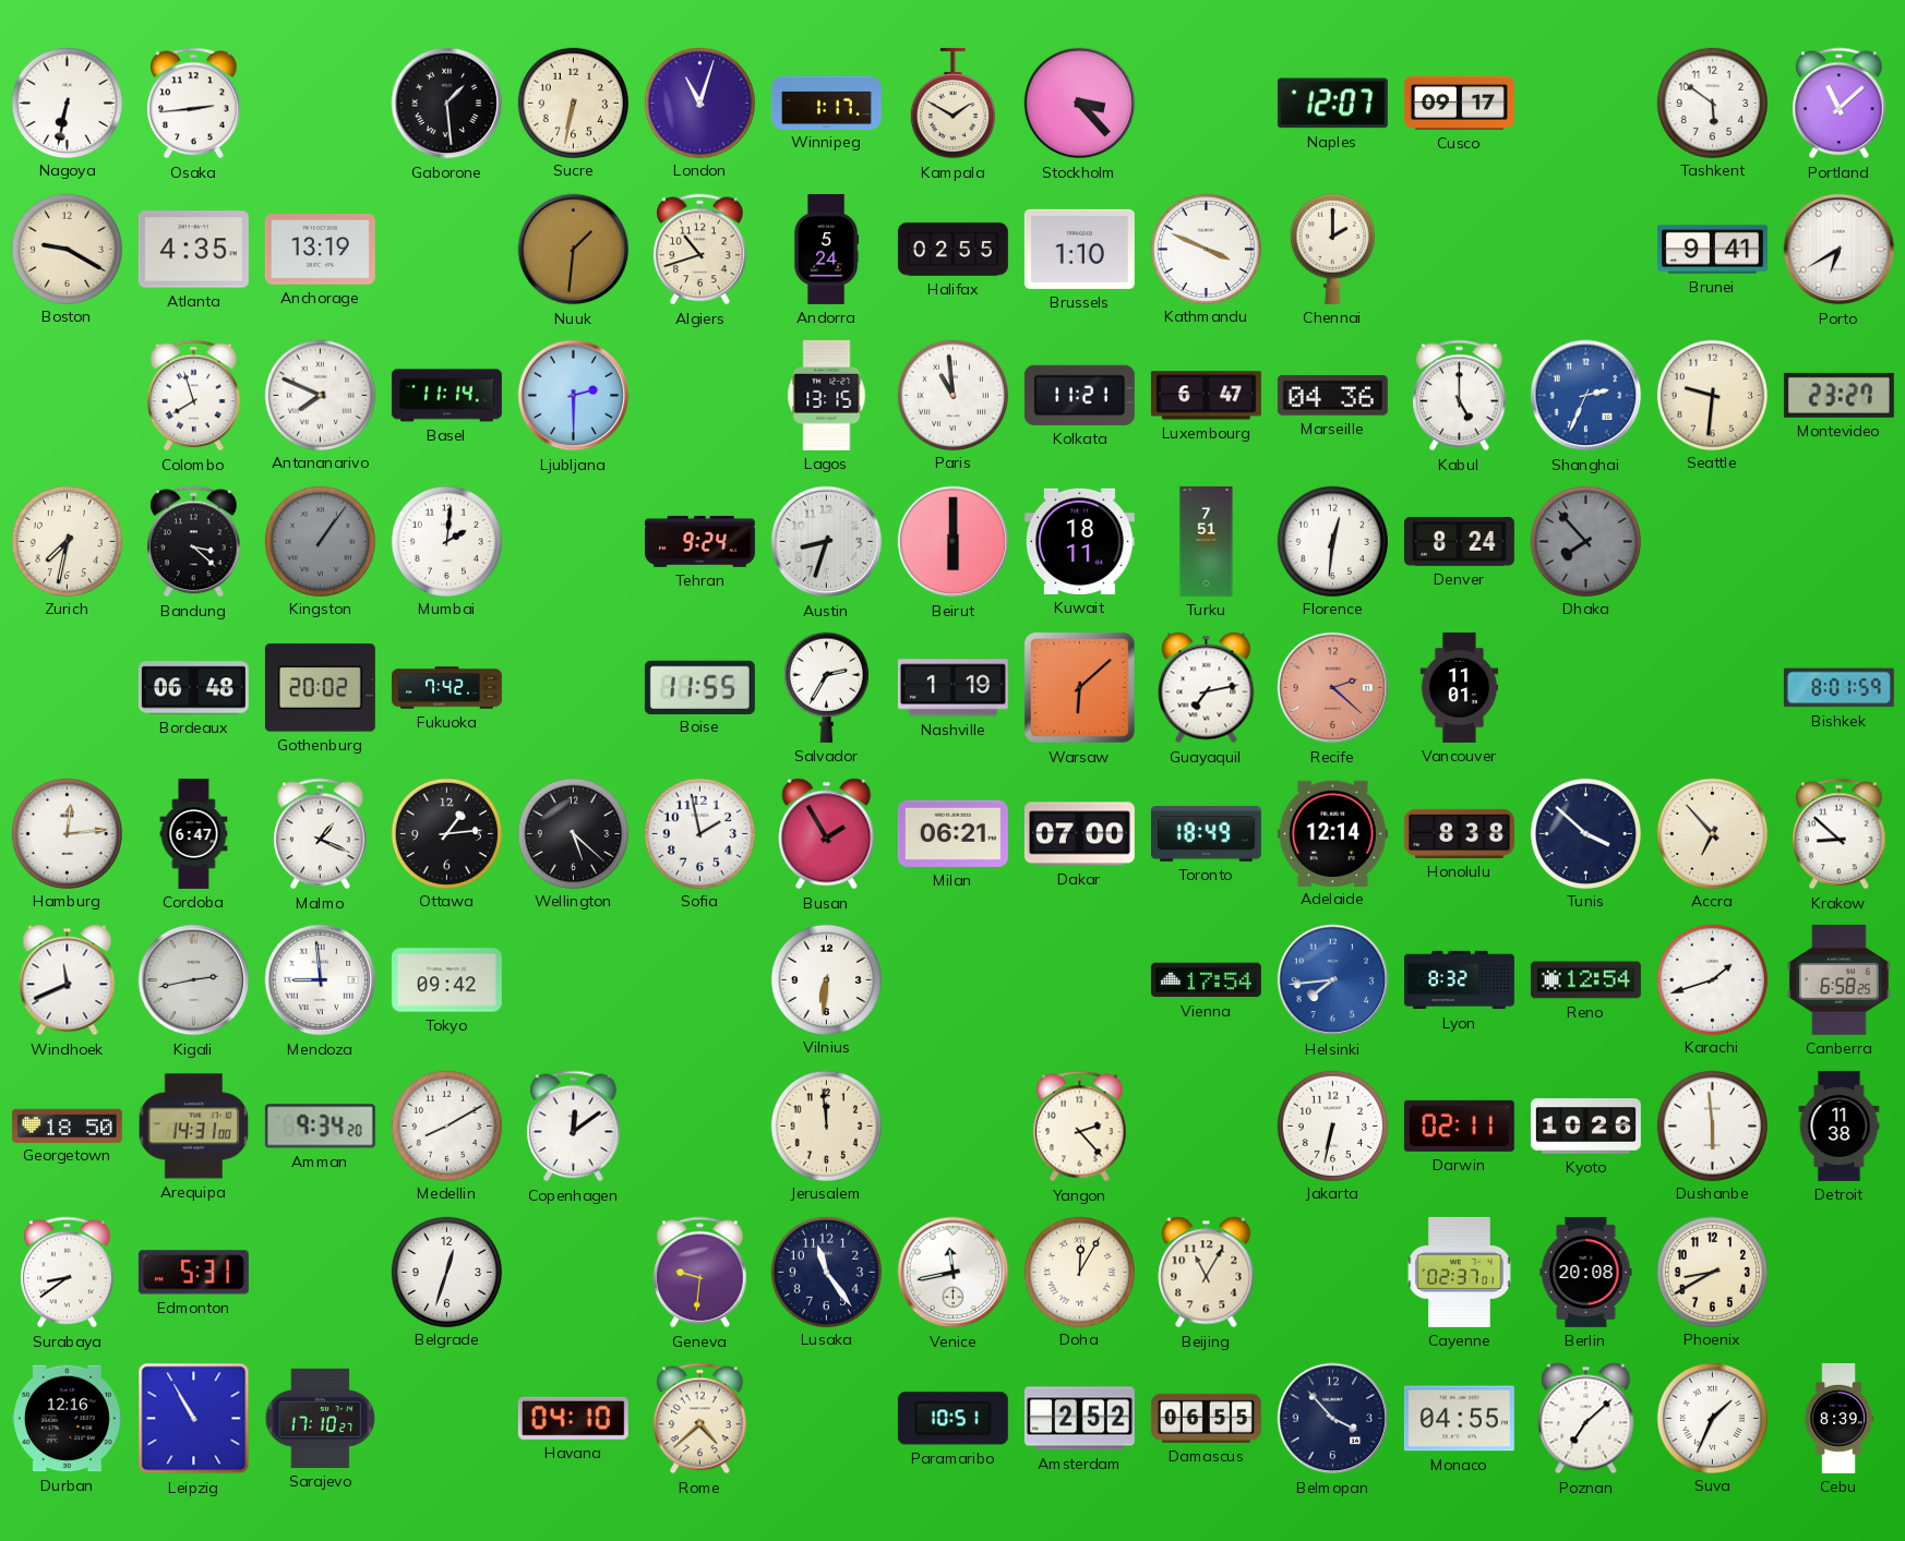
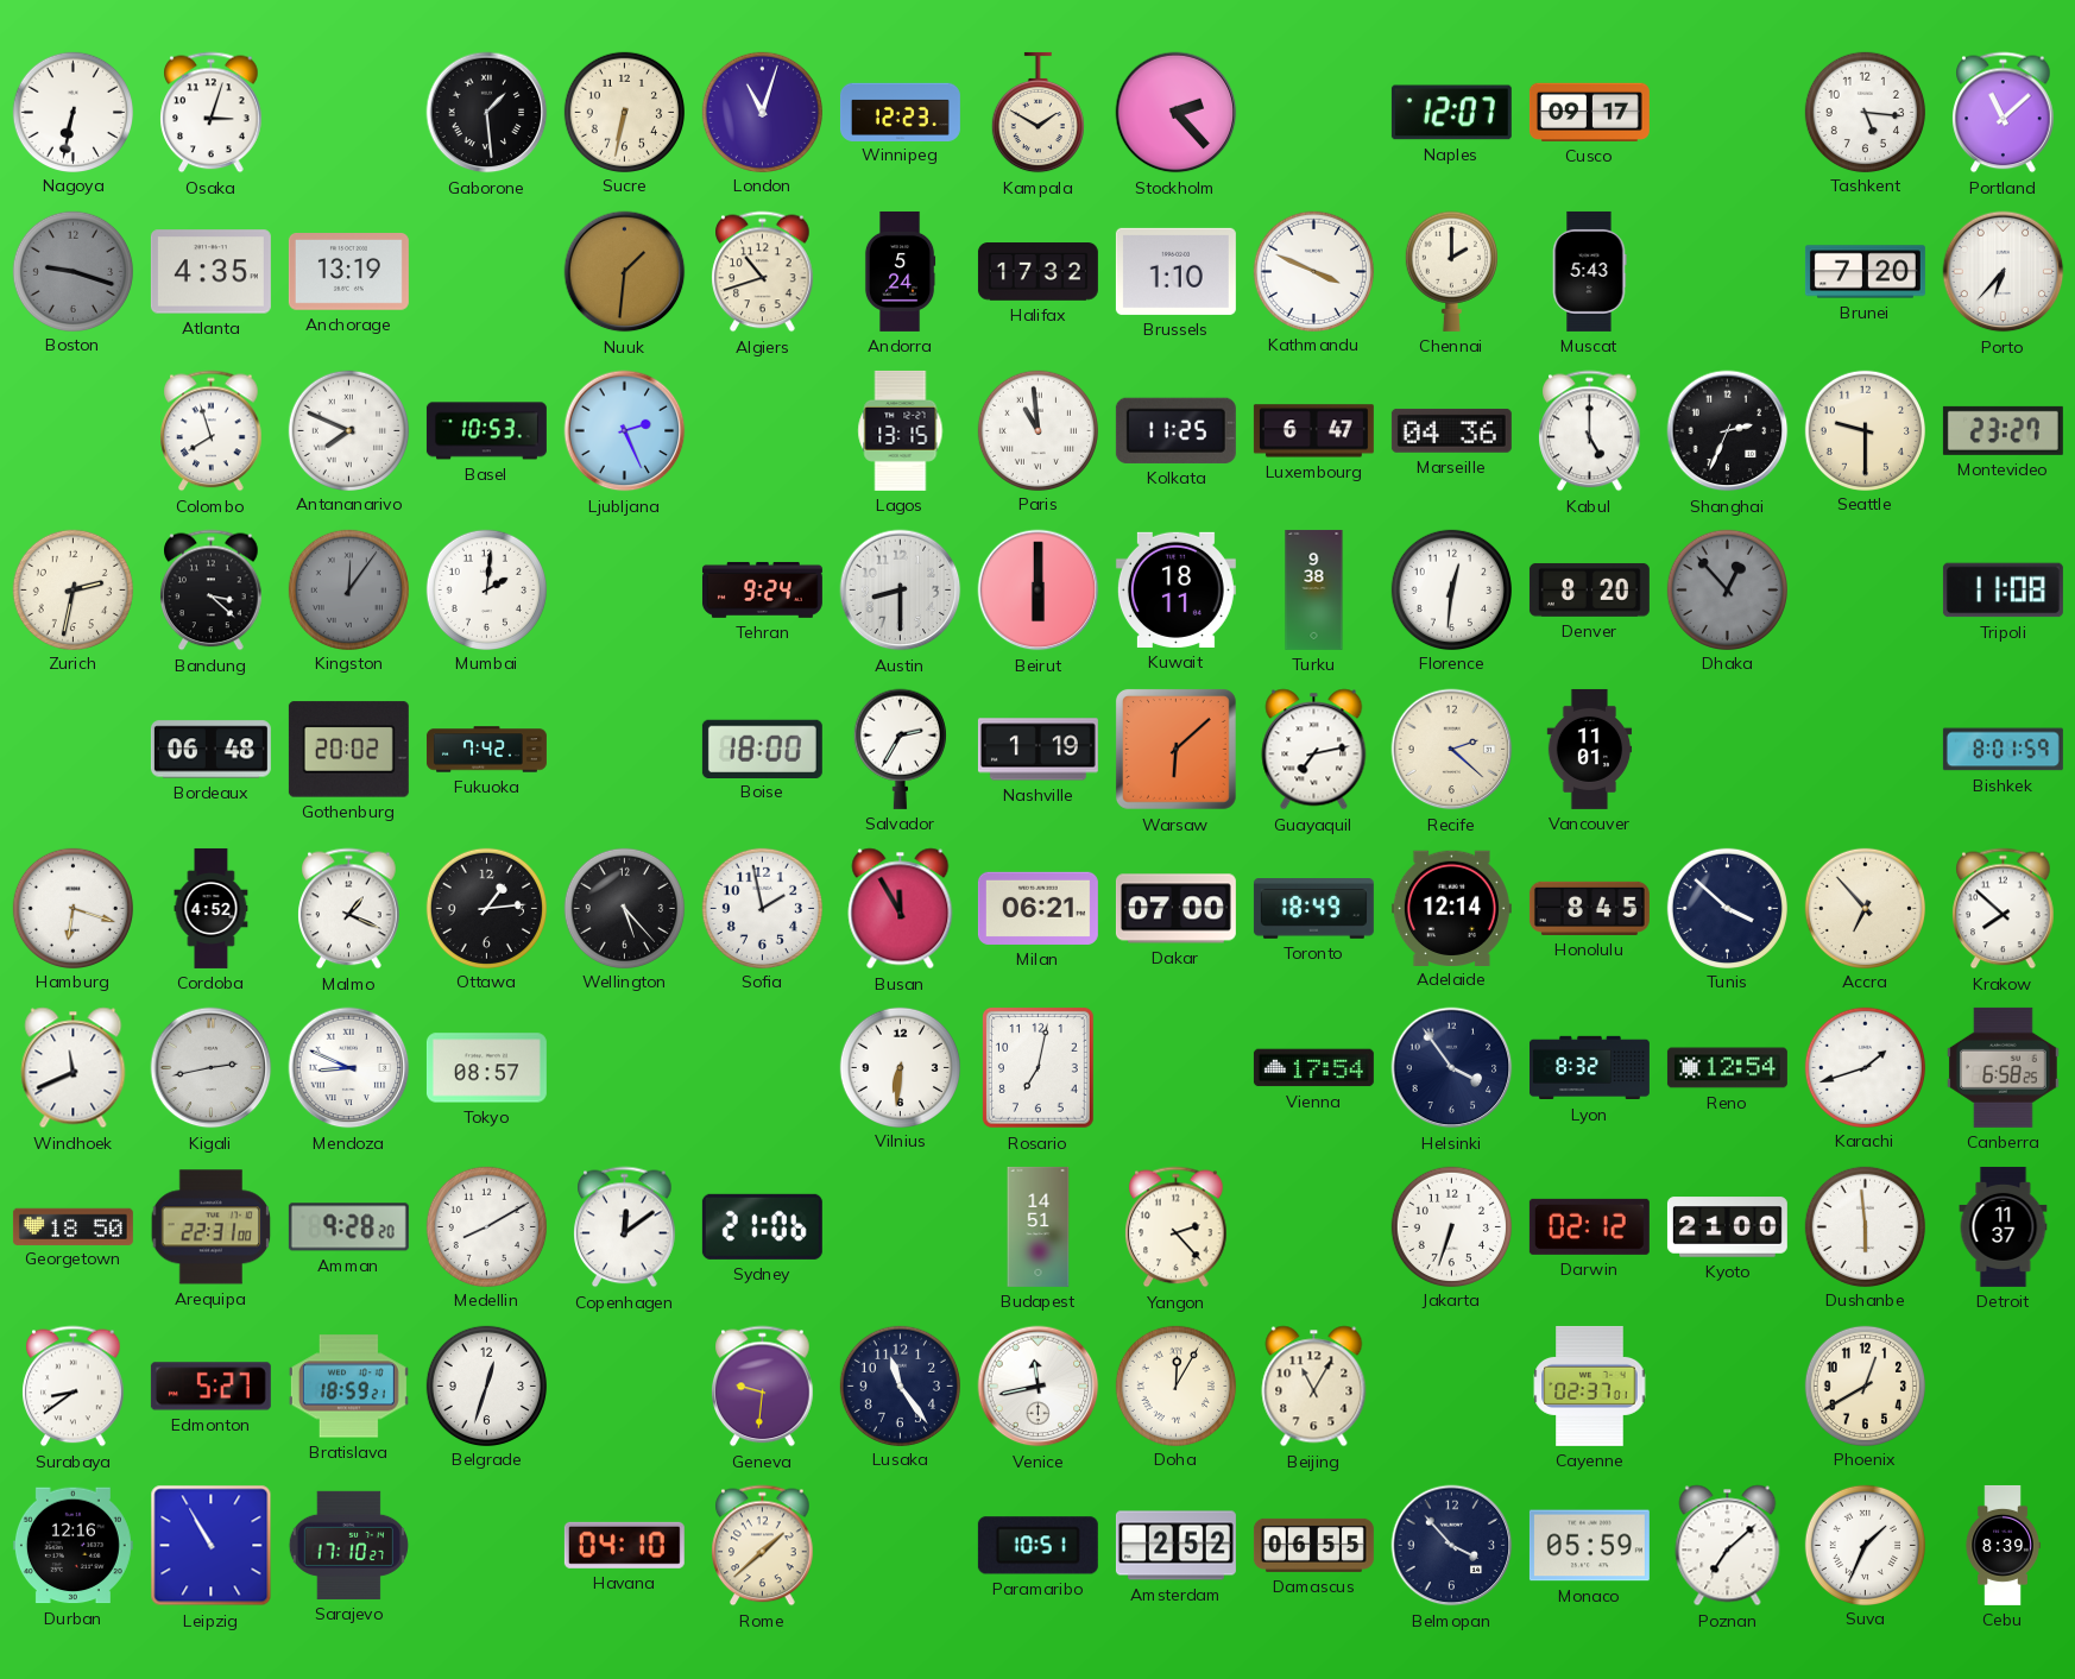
Osaka: 2:44 -> 3:03
Winnipeg: 1:17 -> 12:23
Stockholm: 3:23 -> 2:23
Tashkent: 5:51 -> 5:16
Boston: 9:20 -> 9:18
Boston dial: cream -> grey
Halifax: 02:55 -> 17:32
Muscat: none -> 5:43
Brunei: 9:41 -> 7:20
Porto: 6:40 -> 6:37
Basel: 11:14 -> 10:53
Ljubljana: 2:30 -> 2:26
Kolkata: 11:21 -> 11:25
Shanghai dial: blue -> black
Seattle: 9:31 -> 9:30
Zurich: 7:32 -> 2:32
Kingston: 1:06 -> 12:06
Austin: 8:33 -> 8:30
Turku: 7:51 -> 9:38
Denver: 8:24 -> 8:20
Dhaka: 7:53 -> 12:53
Tripoli: none -> 11:08
Boise: 11:55 -> 18:00
Recife dial: salmon -> cream
Hamburg: 12:14 -> 6:18
Cordoba: 6:47 -> 4:52
Wellington: 5:22 -> 5:23
Busan: 1:55 -> 11:55
Honolulu: 8:38 -> 8:45
Krakow: 8:52 -> 7:52
Mendoza: 8:59 -> 8:49
Tokyo: 09:42 -> 08:57
Rosario: none -> 7:02
Helsinki: 7:44 -> 3:54
Helsinki dial: blue -> navy
Arequipa: 14:31 -> 22:31
Amman: 9:34 -> 9:28
Sydney: none -> 21:06
Jerusalem: 11:59 -> none
Budapest: none -> 14:51
Jakarta: 6:32 -> 6:33
Darwin: 02:11 -> 02:12
Kyoto: 10:26 -> 21:00
Detroit: 11:38 -> 11:37
Edmonton: 5:31 -> 5:27
Bratislava: none -> 18:59
Berlin: 20:08 -> none
Phoenix: 8:40 -> 12:40
Rome: 4:38 -> 1:38
Monaco: 04:55 -> 05:59
